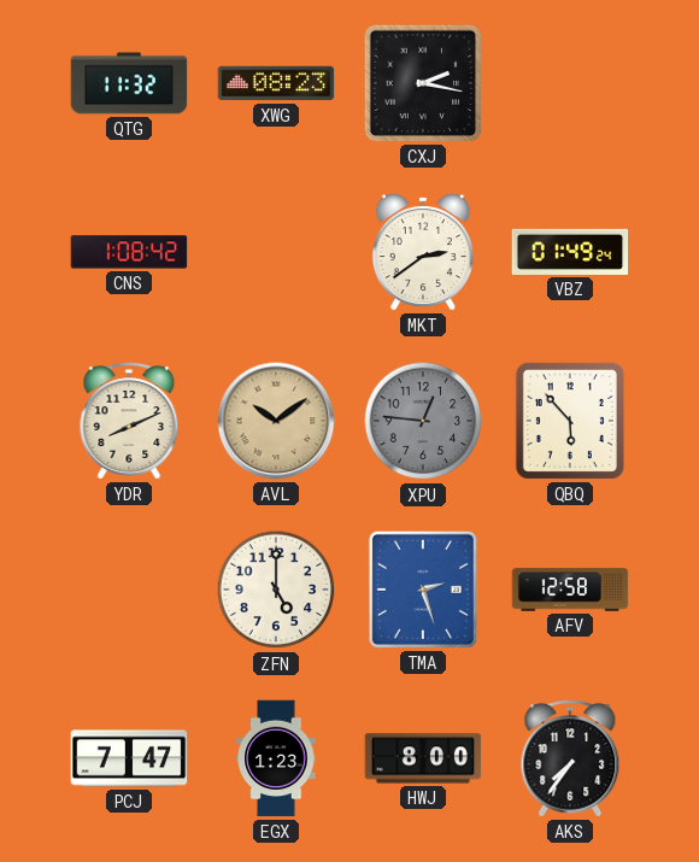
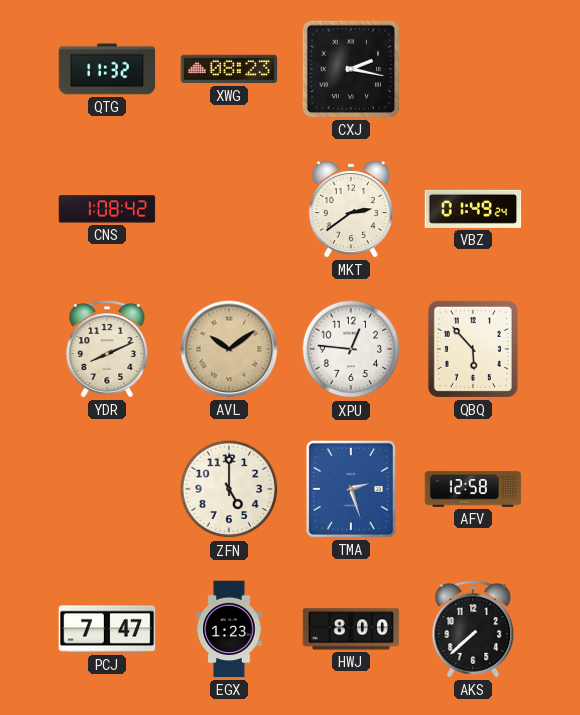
XPU dial: grey -> white
AKS: 7:36 -> 7:38
